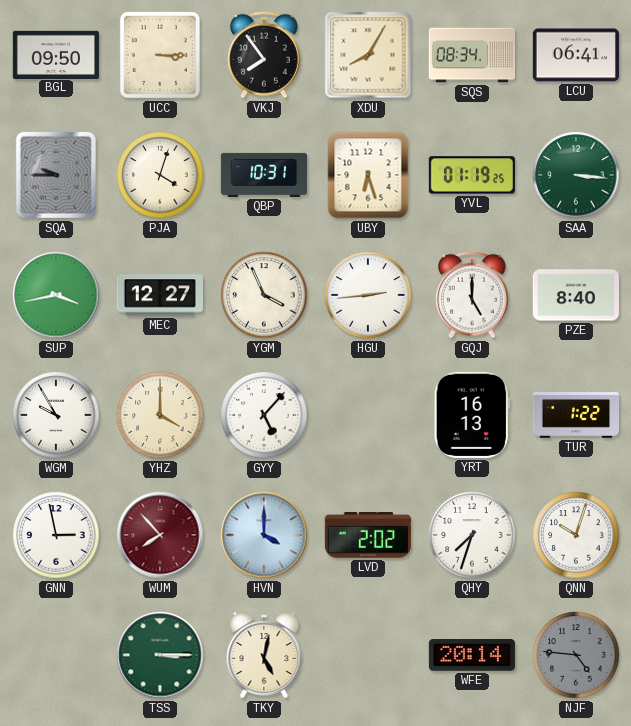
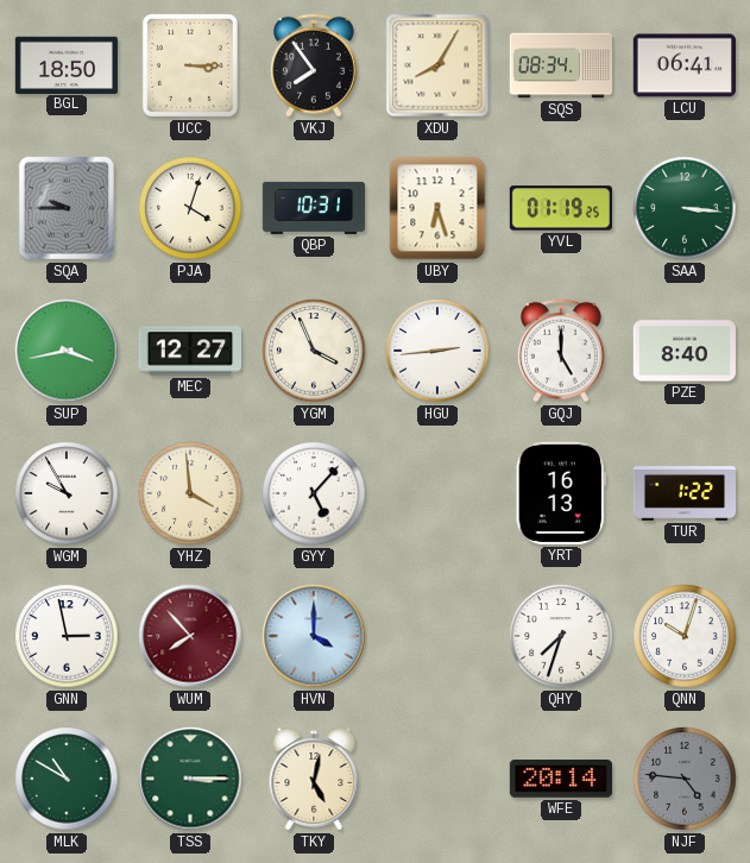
BGL: 09:50 -> 18:50
YHZ: 4:00 -> 3:59
LVD: 2:02 -> none
MLK: none -> 10:50
